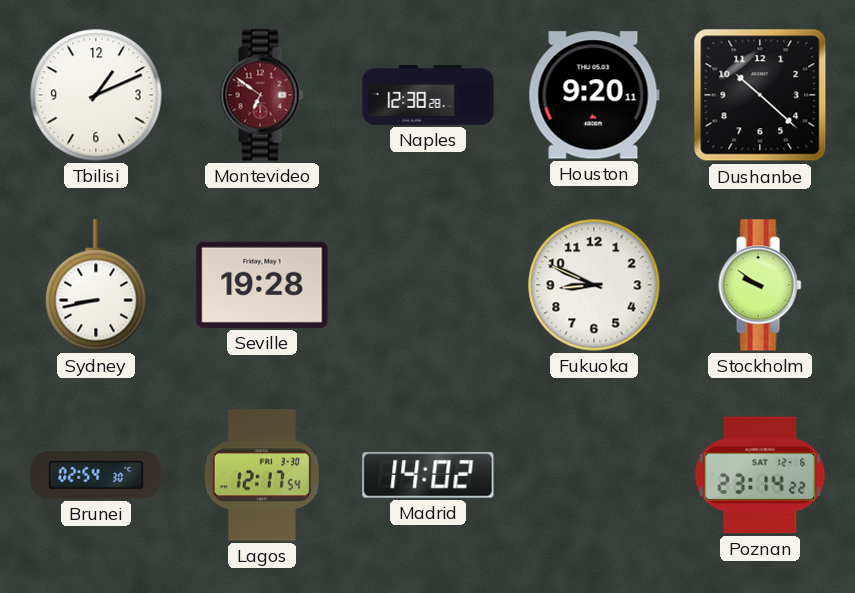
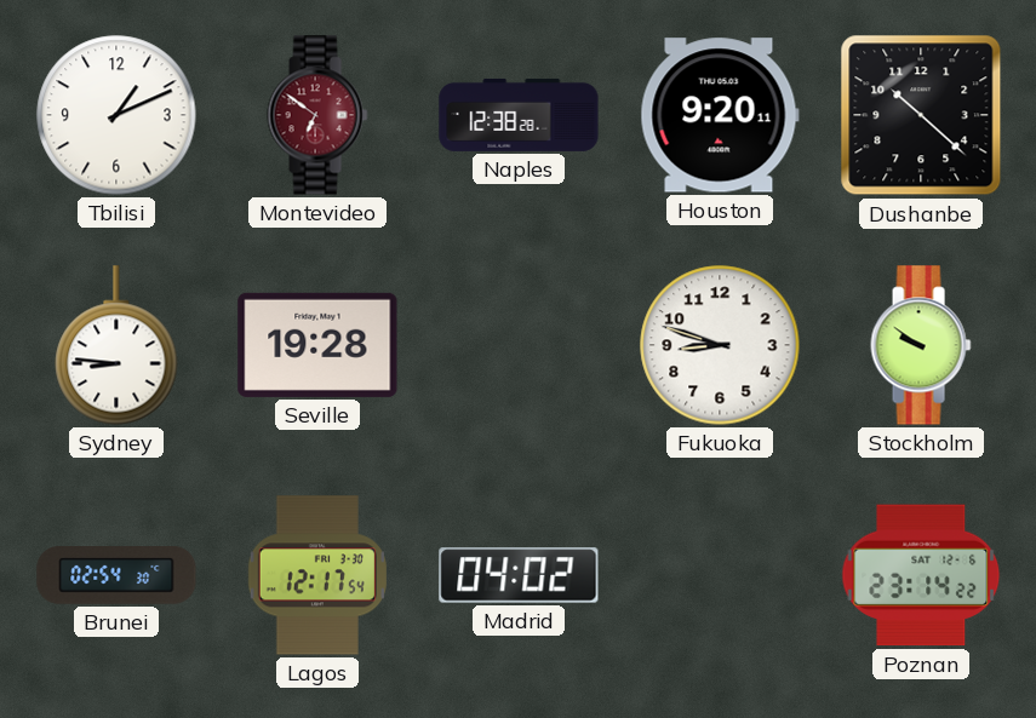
Sydney: 8:43 -> 8:46
Fukuoka: 8:49 -> 8:48
Madrid: 14:02 -> 04:02
